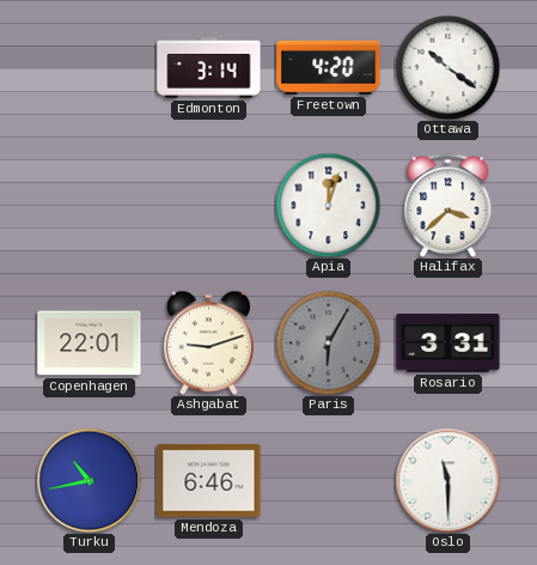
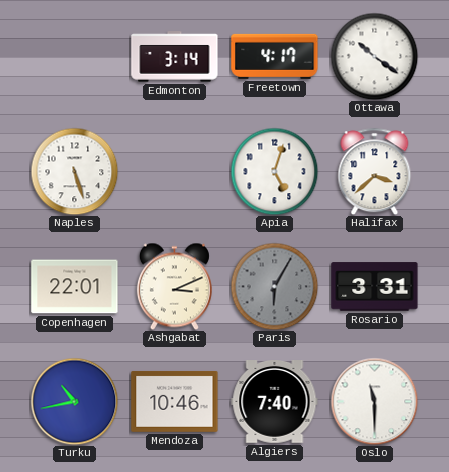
Freetown: 4:20 -> 4:17
Naples: none -> 5:27
Apia: 12:03 -> 5:03
Ashgabat: 9:12 -> 3:11
Mendoza: 6:46 -> 10:46
Algiers: none -> 7:40
